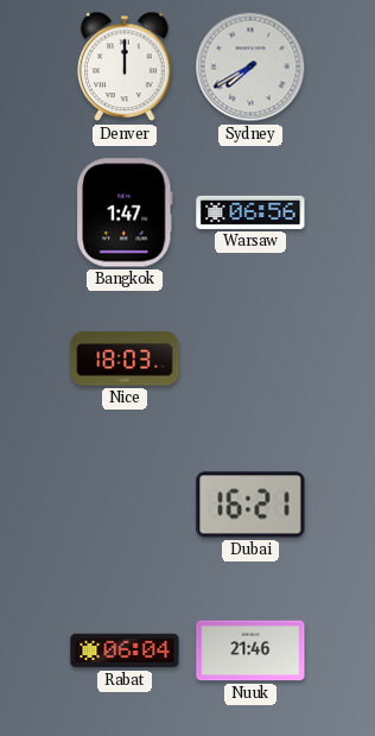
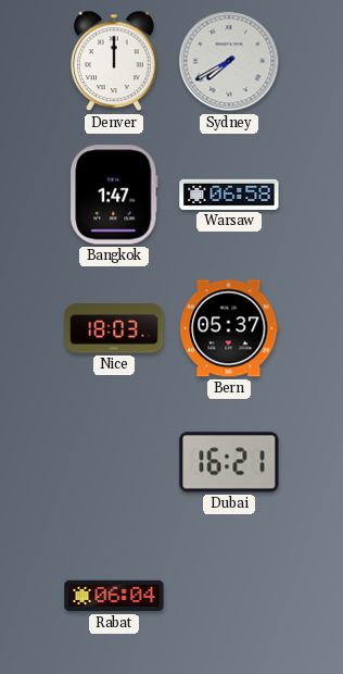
Warsaw: 06:56 -> 06:58
Bern: none -> 05:37
Nuuk: 21:46 -> none
